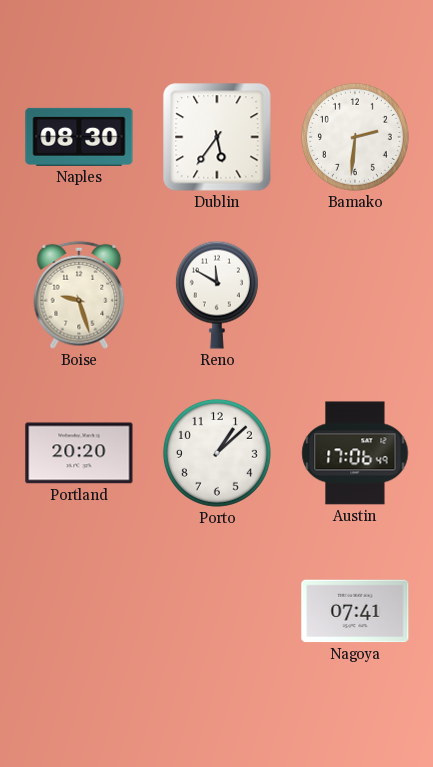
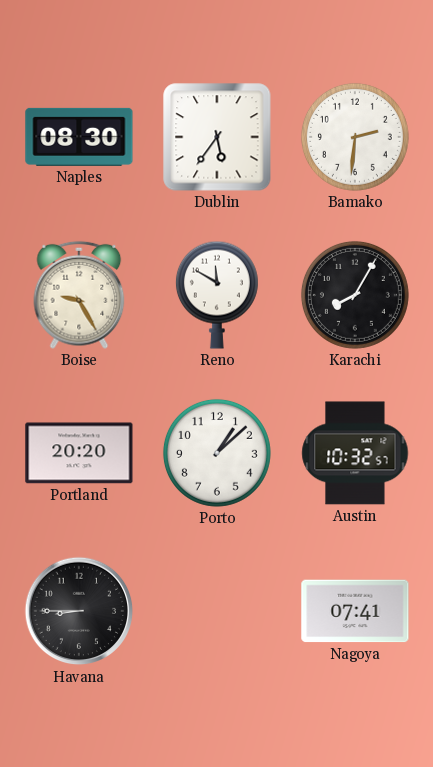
Boise: 9:27 -> 9:25
Karachi: none -> 8:05
Austin: 17:06 -> 10:32
Havana: none -> 8:45
